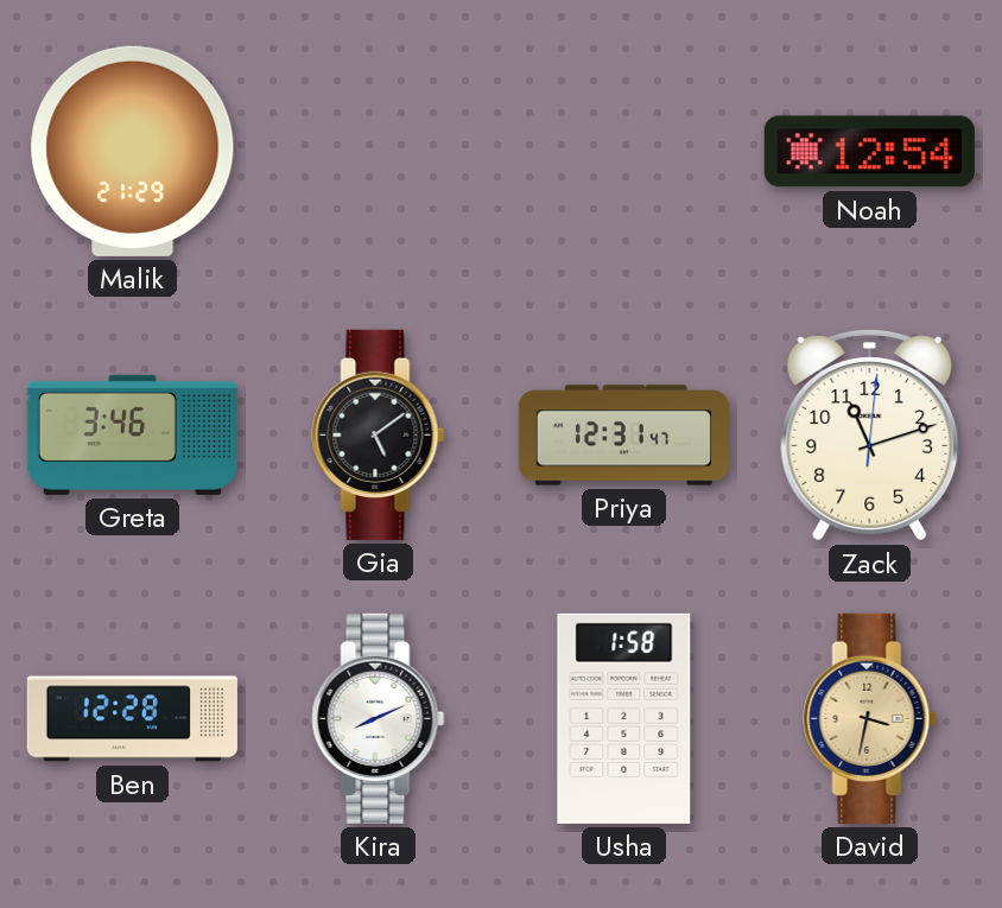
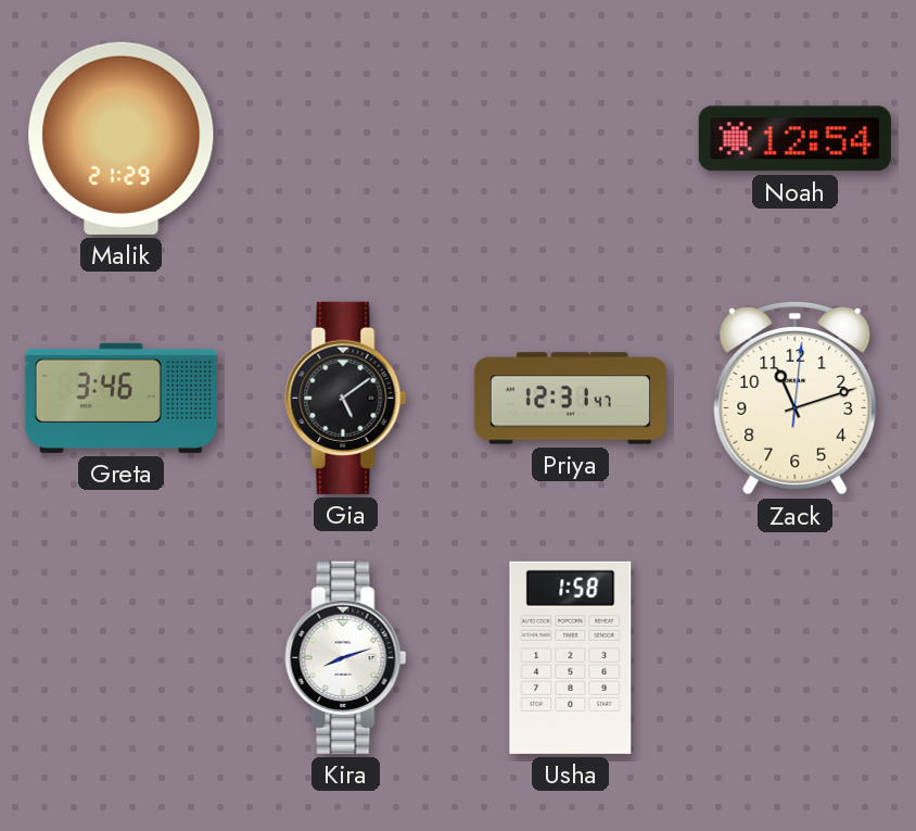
Ben: 12:28 -> none
Kira: 8:11 -> 8:12
David: 3:32 -> none
